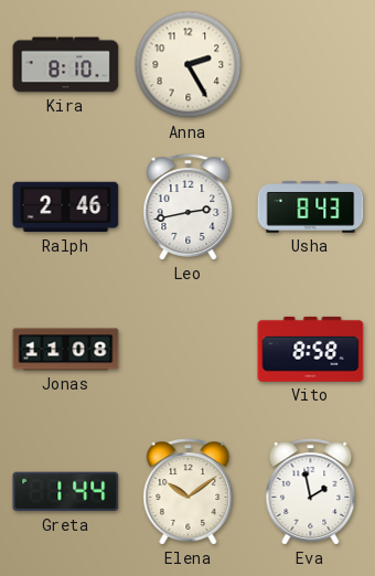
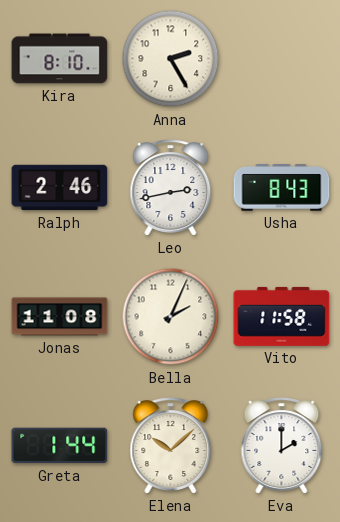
Bella: none -> 2:04
Vito: 8:58 -> 11:58
Elena: 10:09 -> 10:08
Eva: 1:58 -> 2:00
